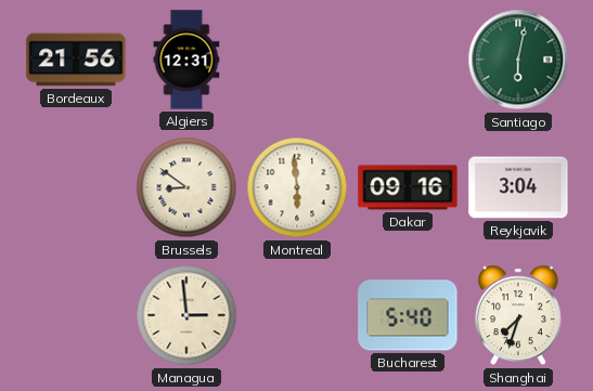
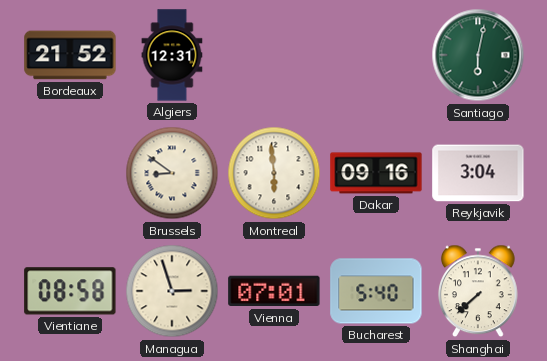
Bordeaux: 21:56 -> 21:52
Vientiane: none -> 08:58
Managua: 2:59 -> 2:57
Vienna: none -> 07:01
Shanghai: 7:33 -> 7:38
